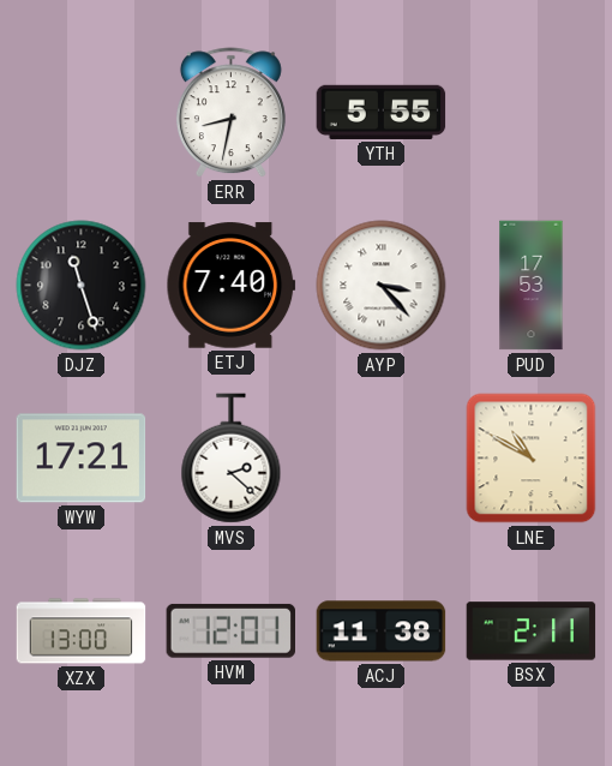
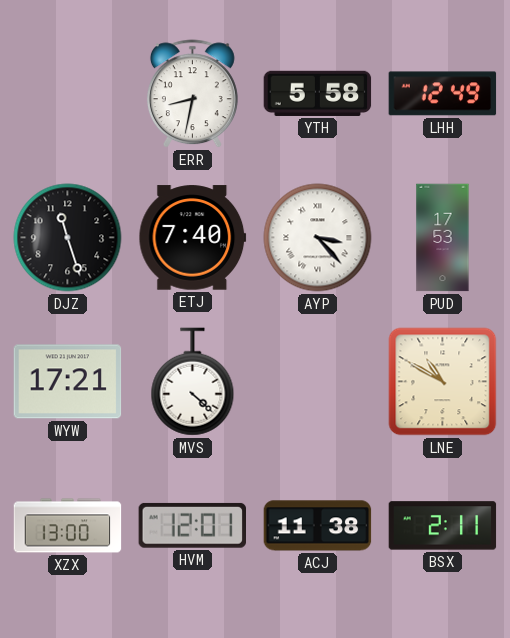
YTH: 5:55 -> 5:58
LHH: none -> 12:49
MVS: 2:22 -> 4:22
